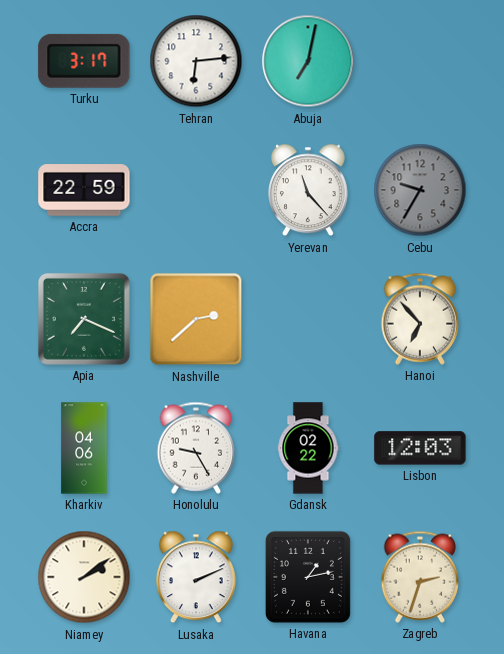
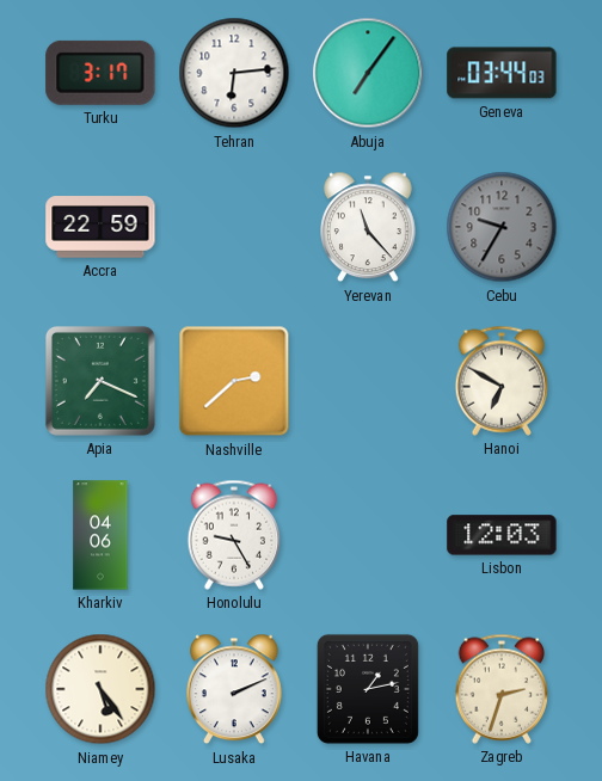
Abuja: 7:02 -> 7:06
Geneva: none -> 03:44
Hanoi: 6:53 -> 6:50
Gdansk: 02:22 -> none
Niamey: 2:09 -> 5:24
